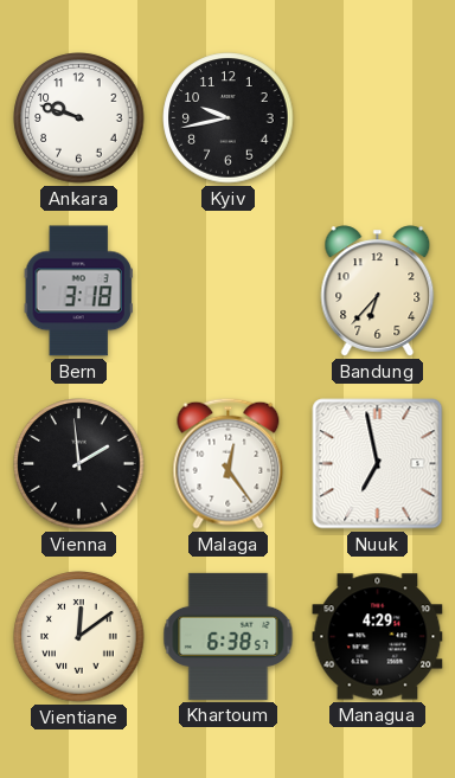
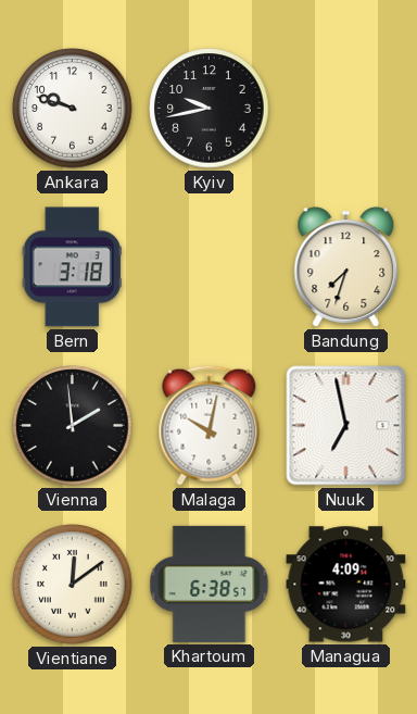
Bandung: 6:37 -> 7:33
Malaga: 12:24 -> 10:02
Managua: 4:29 -> 4:09
